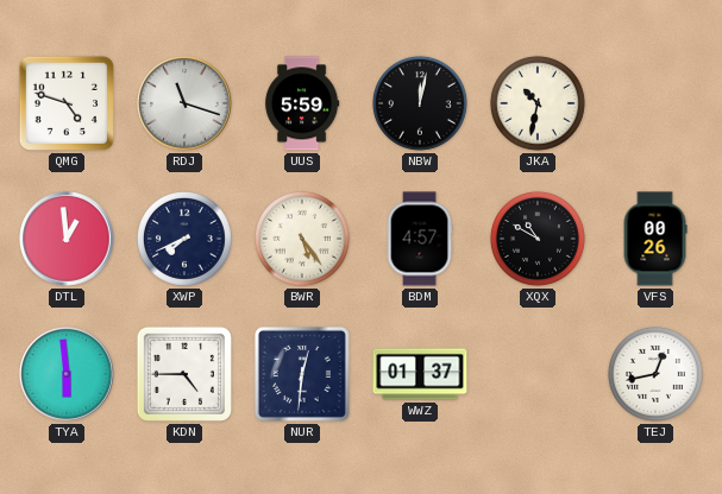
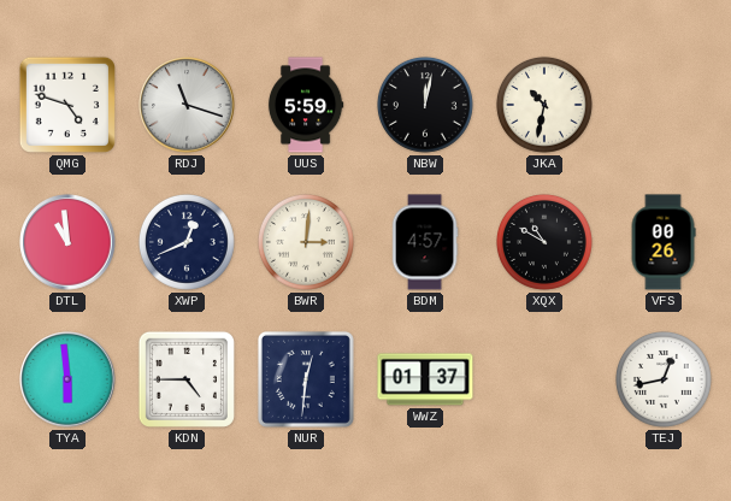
DTL: 12:59 -> 10:59
XWP: 7:41 -> 12:41
BWR: 5:24 -> 3:01
